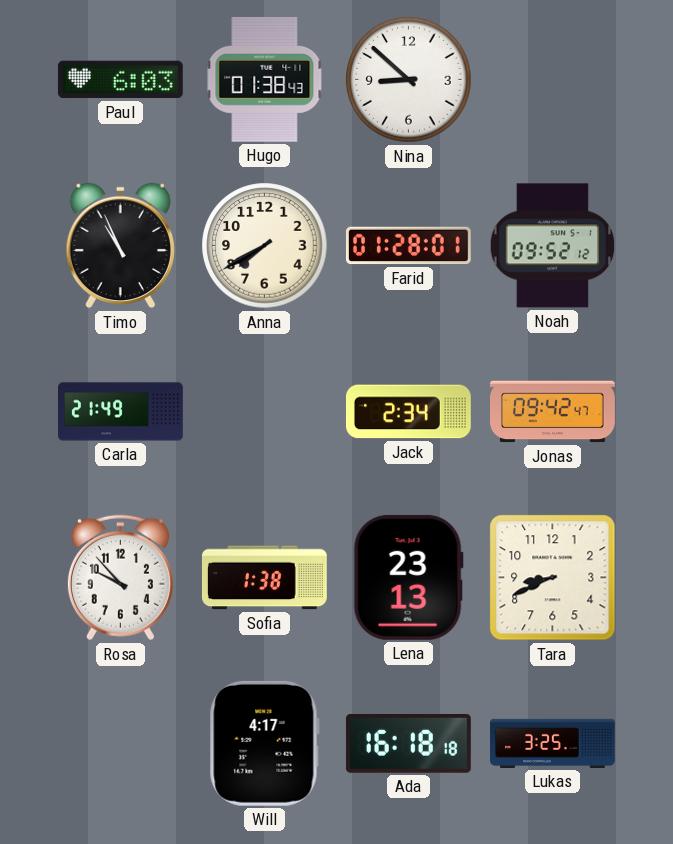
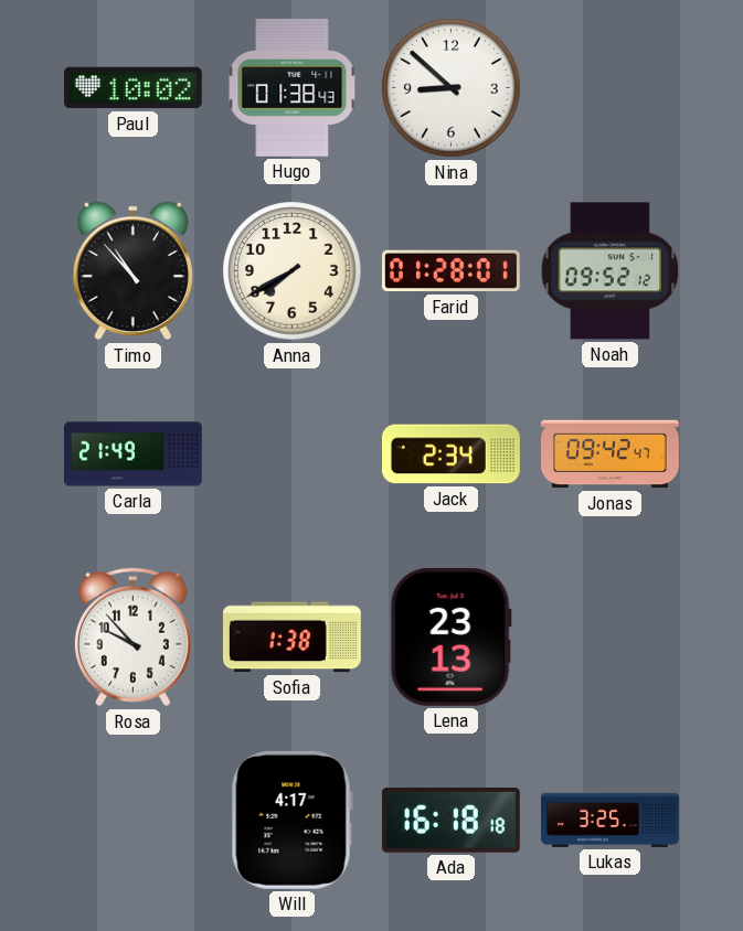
Paul: 6:03 -> 10:02
Timo: 10:56 -> 10:53
Tara: 8:41 -> none
